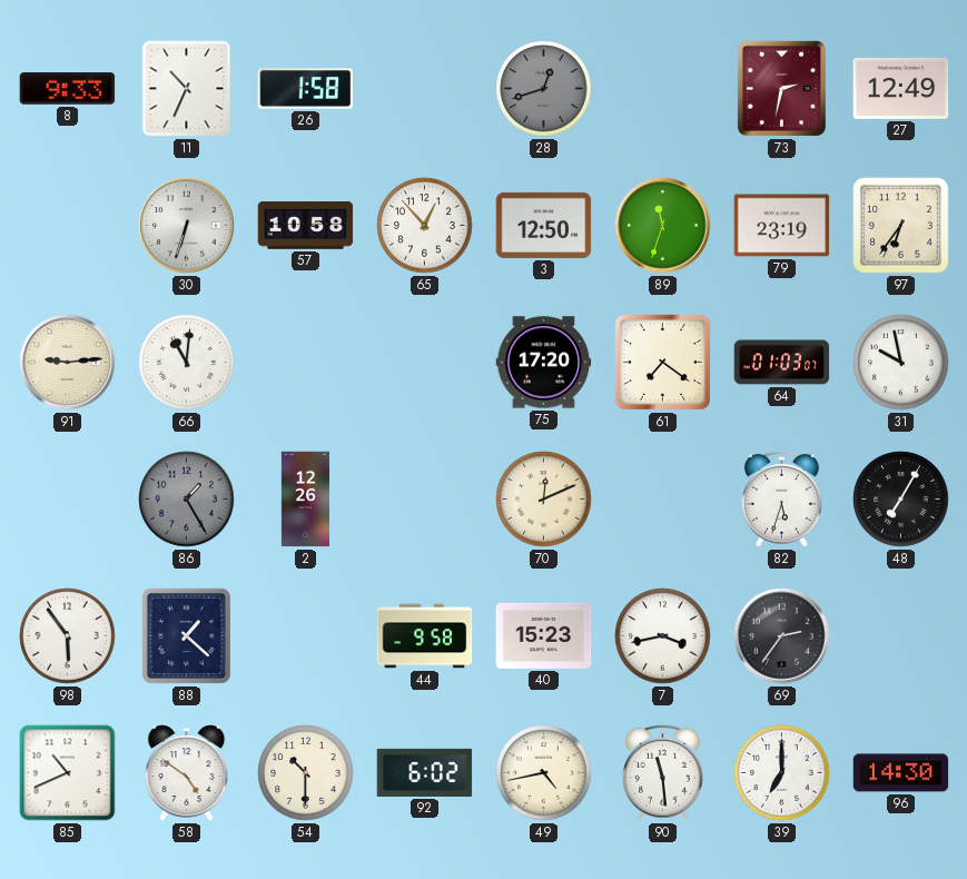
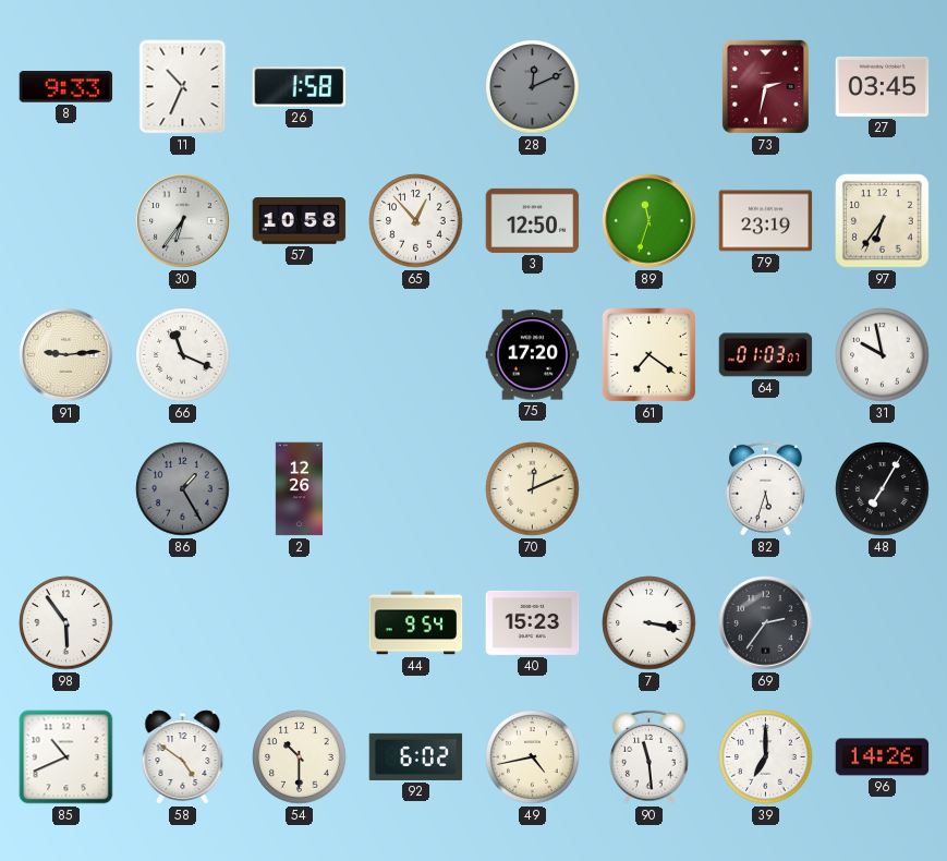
28: 12:42 -> 12:11
27: 12:49 -> 03:45
30: 6:33 -> 6:36
66: 11:01 -> 11:19
88: 1:22 -> none
44: 9:58 -> 9:54
7: 3:43 -> 3:17
96: 14:30 -> 14:26
